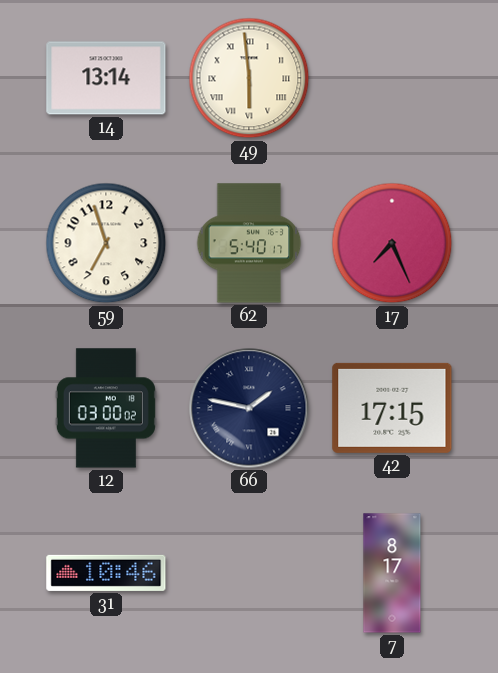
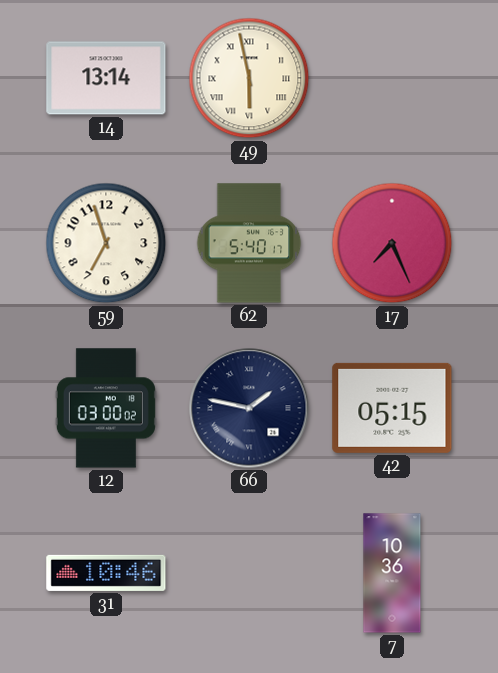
49: 5:59 -> 5:58
42: 17:15 -> 05:15
7: 8:17 -> 10:36
